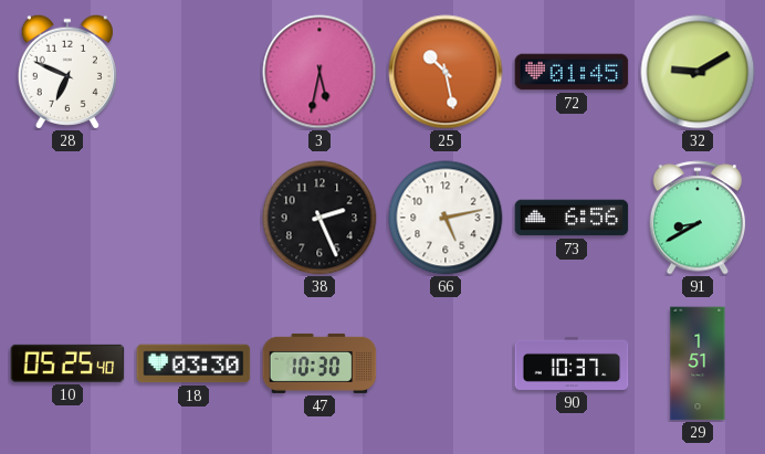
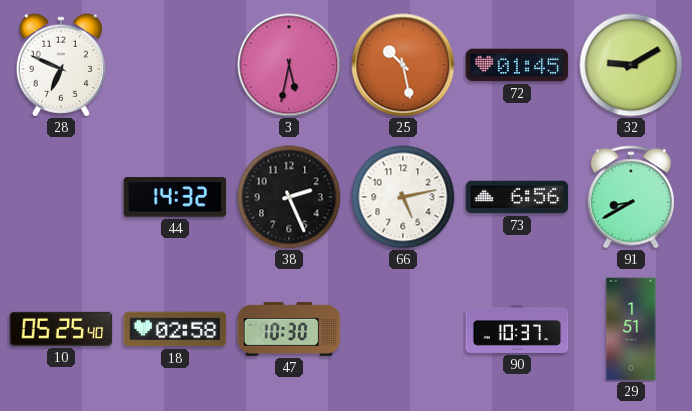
44: none -> 14:32
18: 03:30 -> 02:58
